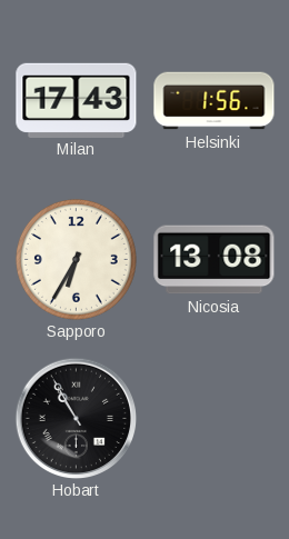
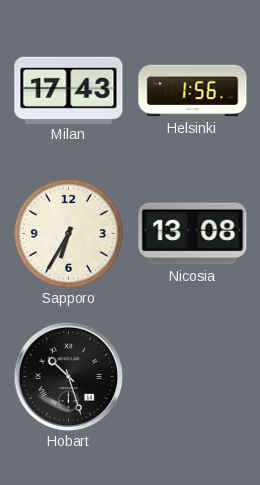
Hobart: 10:55 -> 10:27
